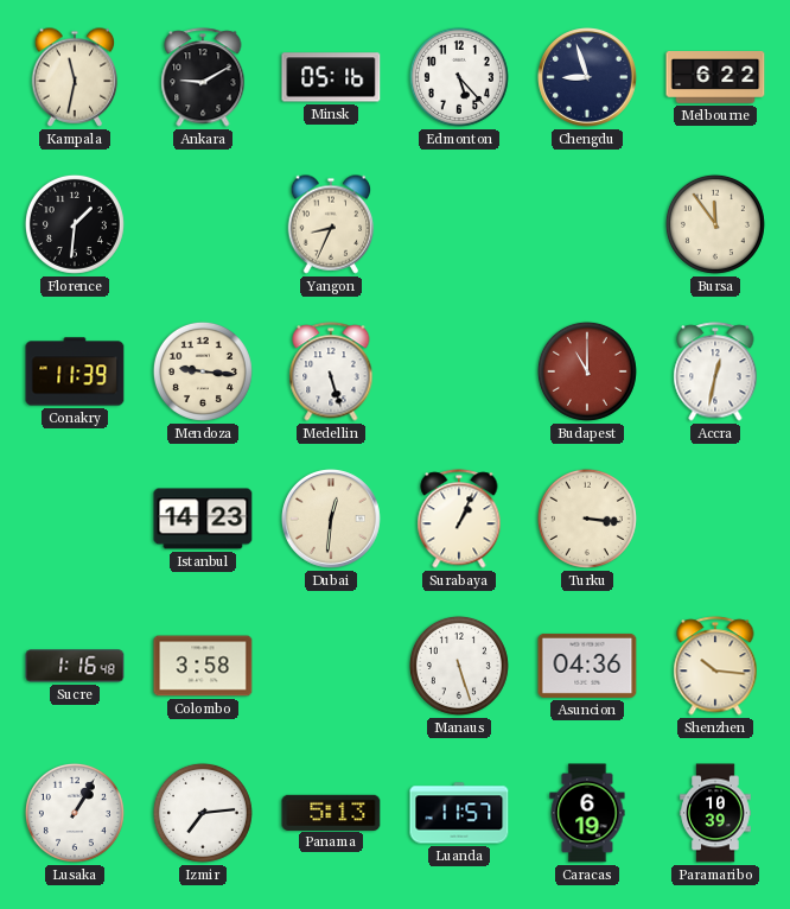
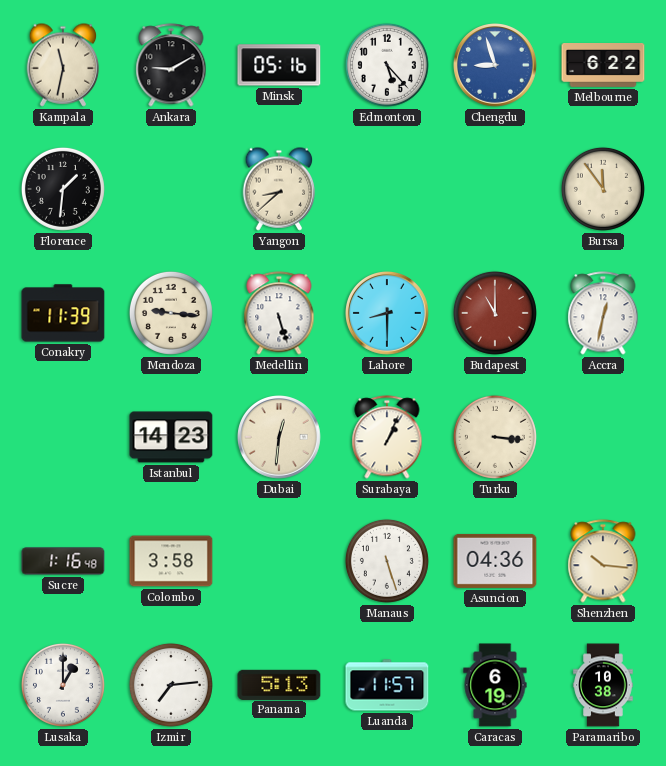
Chengdu dial: navy -> blue
Yangon: 8:34 -> 8:38
Lahore: none -> 8:30
Lusaka: 1:05 -> 1:00
Paramaribo: 10:39 -> 10:38
